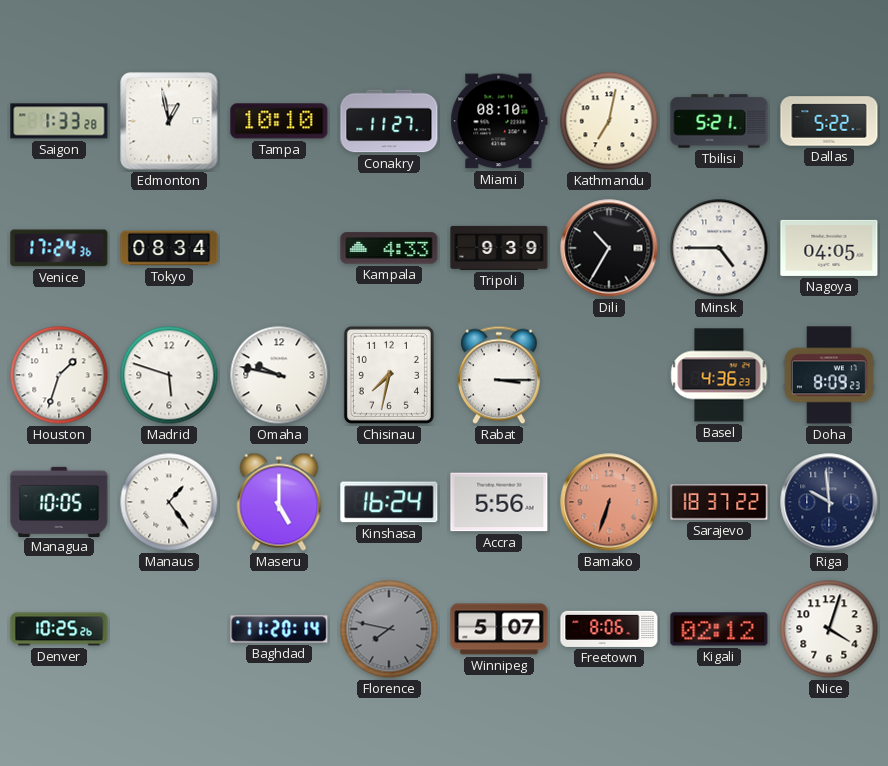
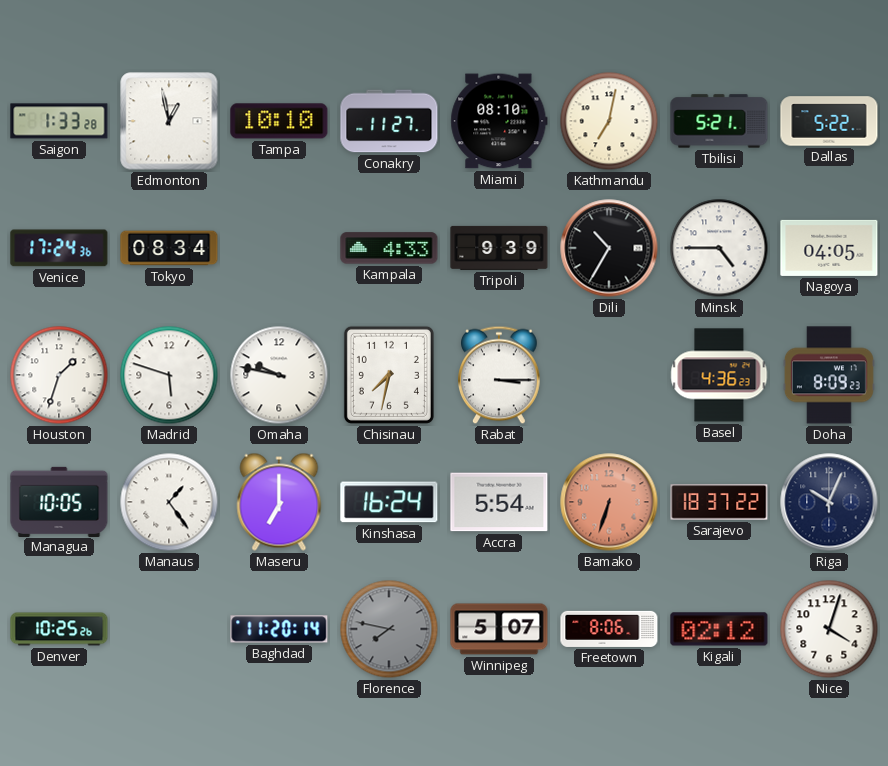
Maseru: 5:00 -> 7:00
Accra: 5:56 -> 5:54
Riga: 9:59 -> 10:04
